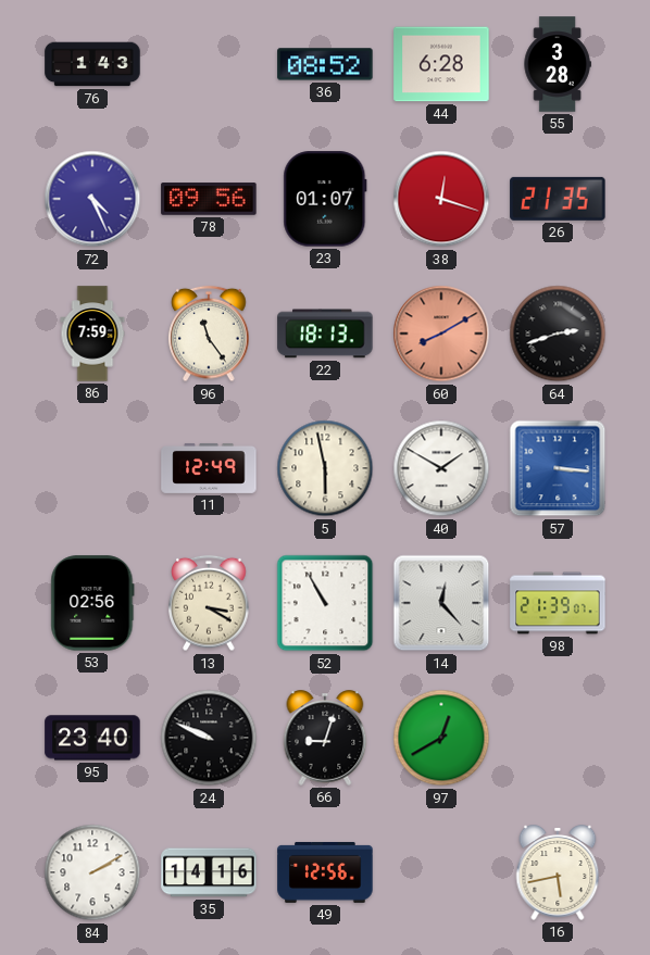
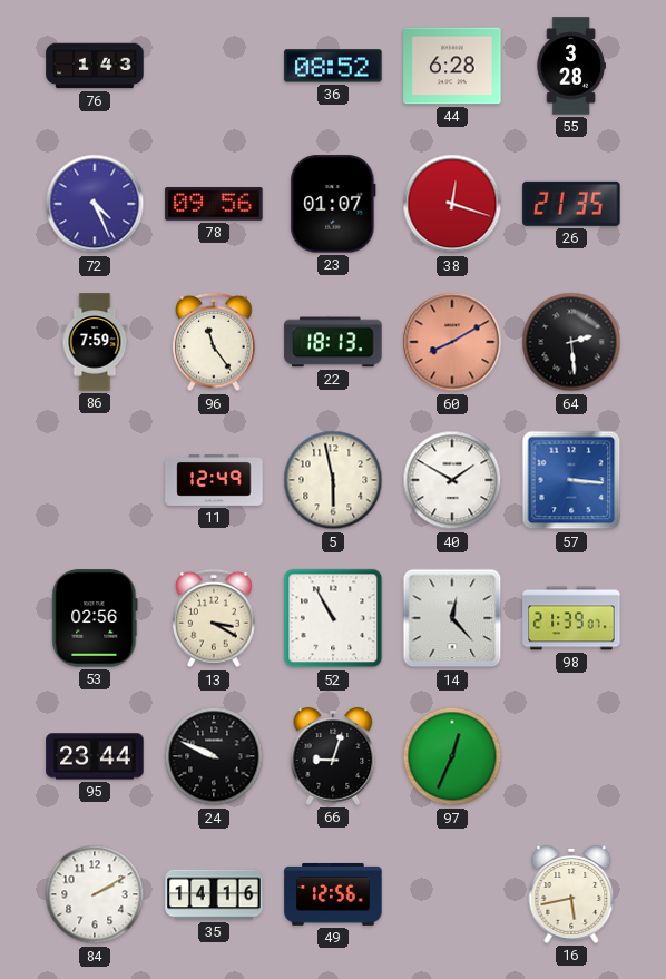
64: 2:42 -> 2:29
95: 23:40 -> 23:44
97: 12:40 -> 12:34
